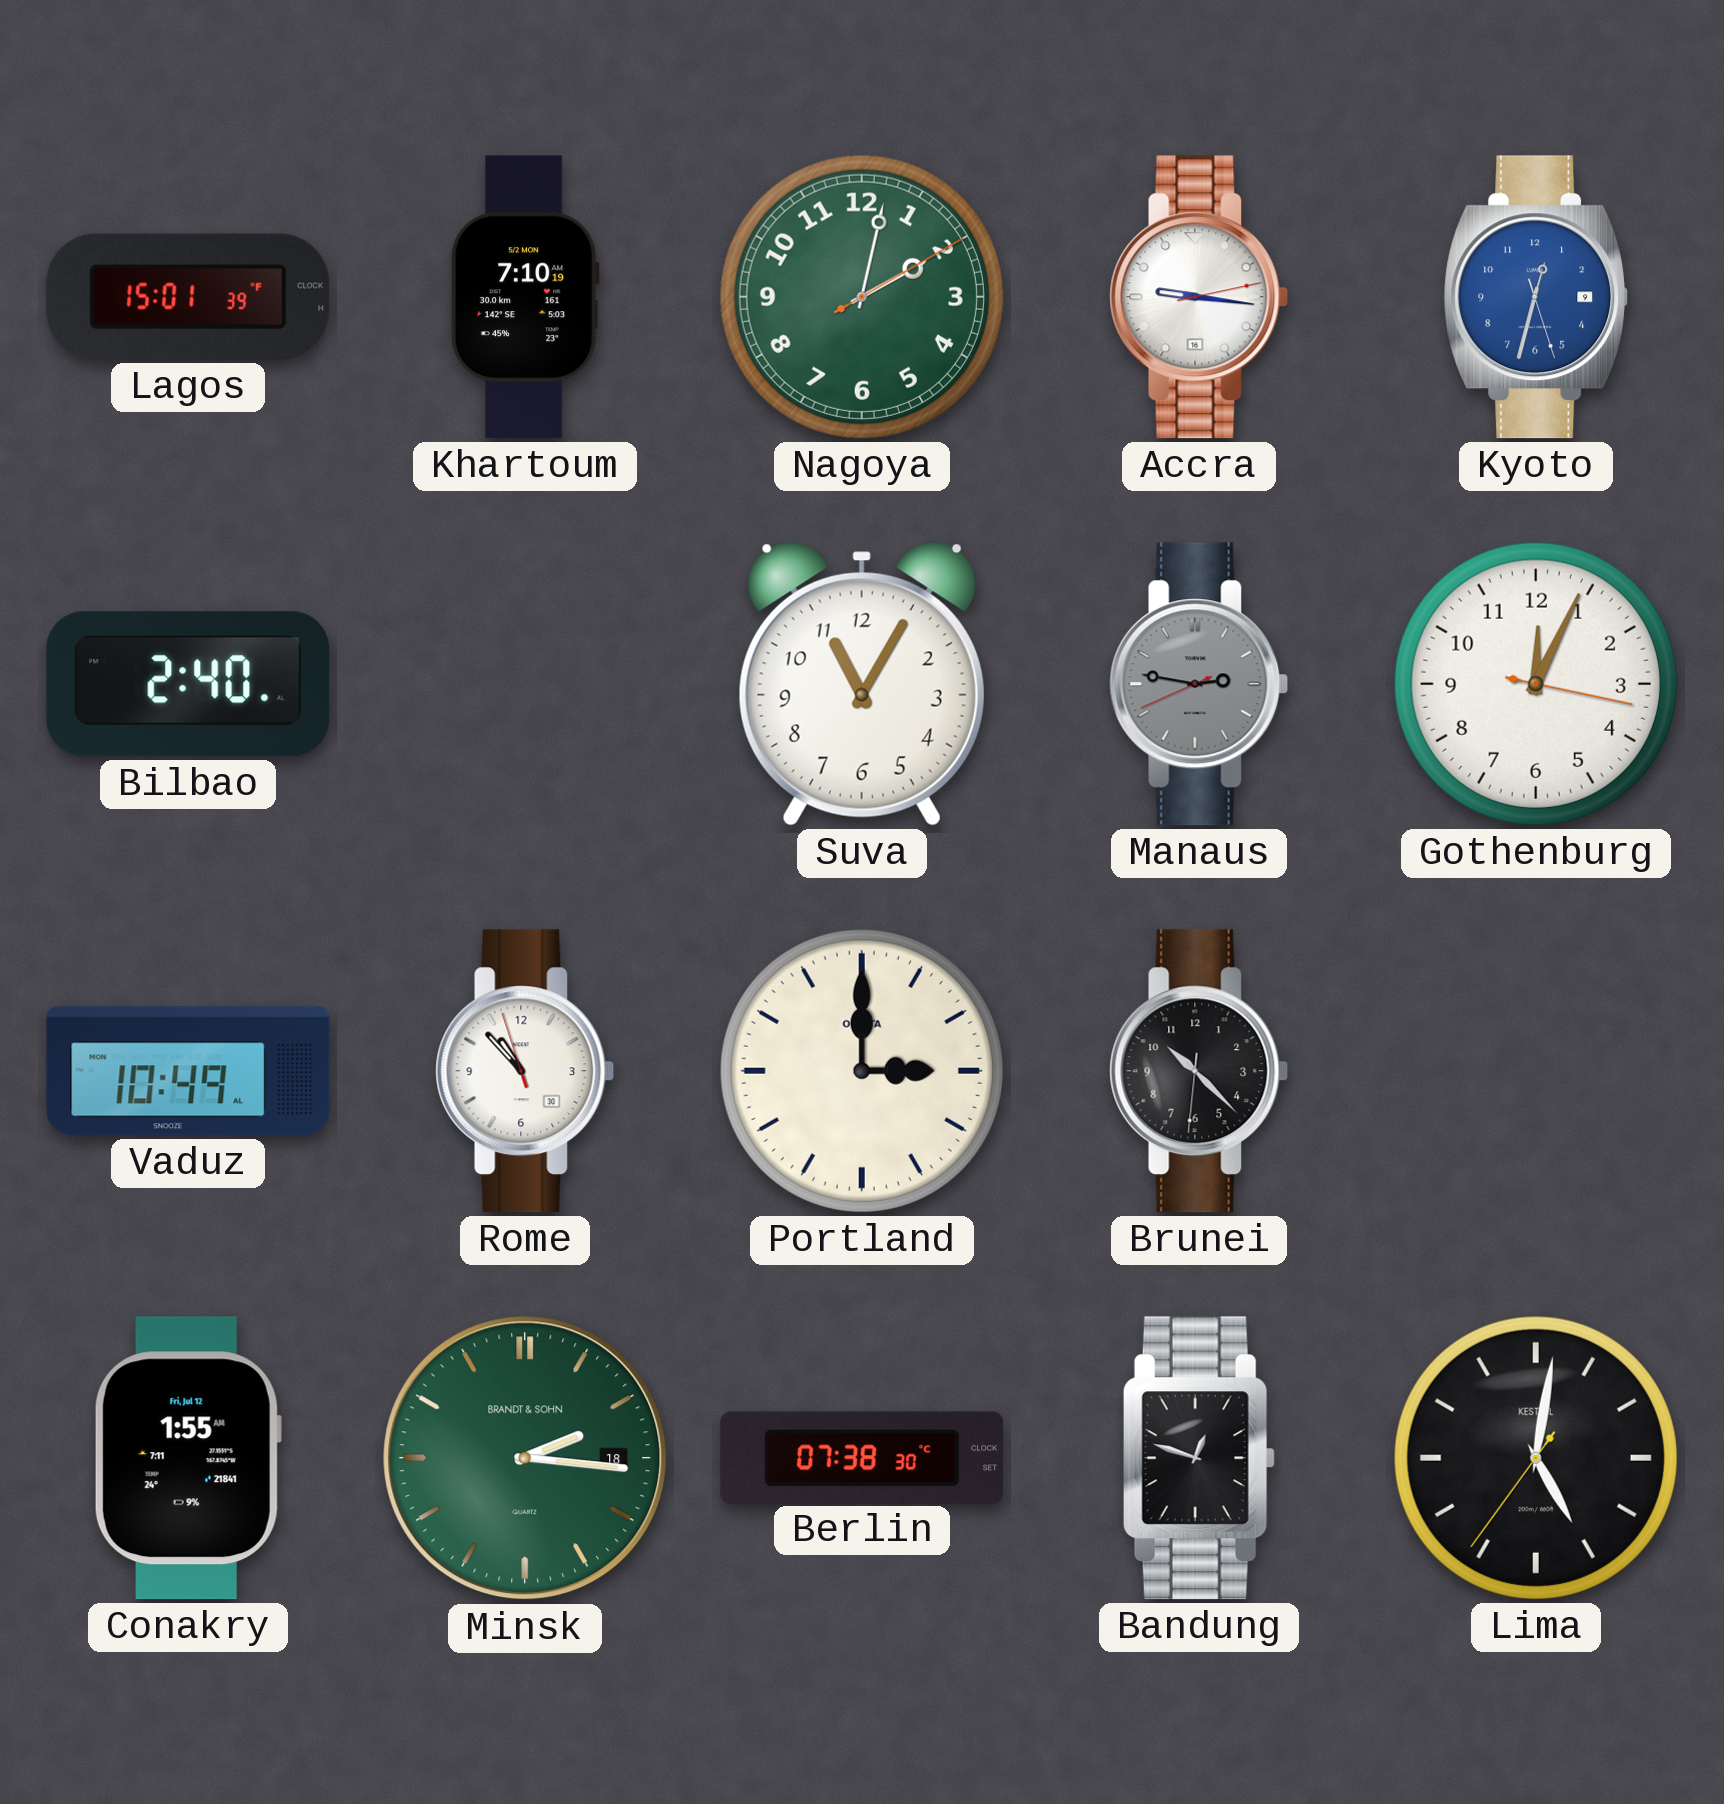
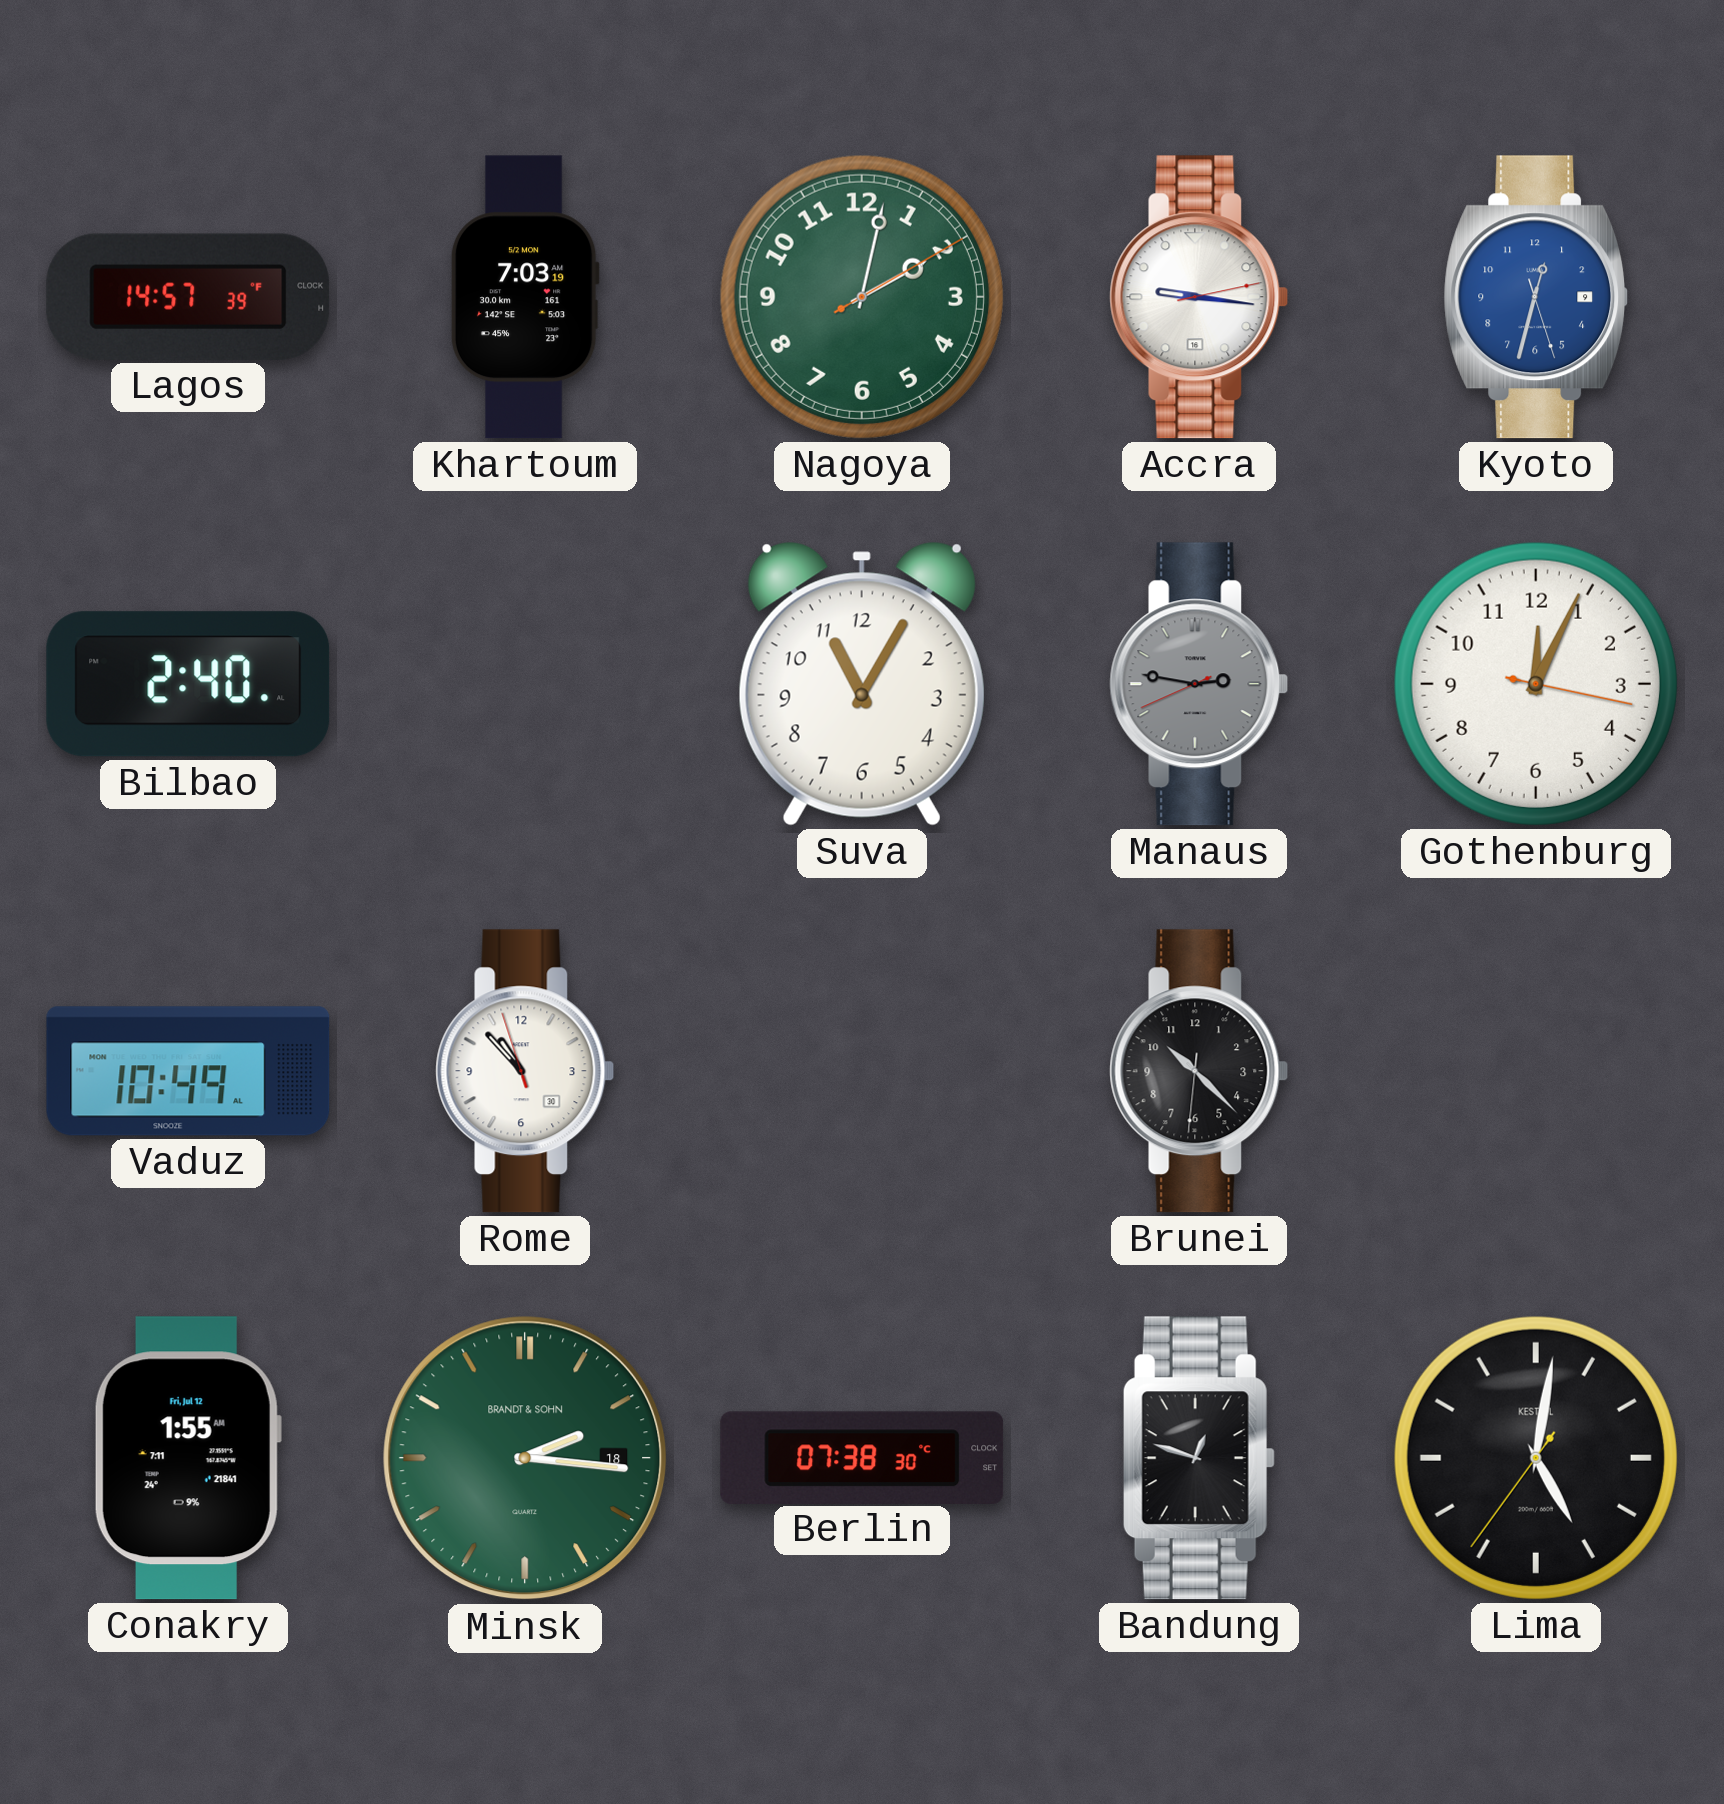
Lagos: 15:01 -> 14:57
Khartoum: 7:10 -> 7:03
Portland: 3:00 -> none
